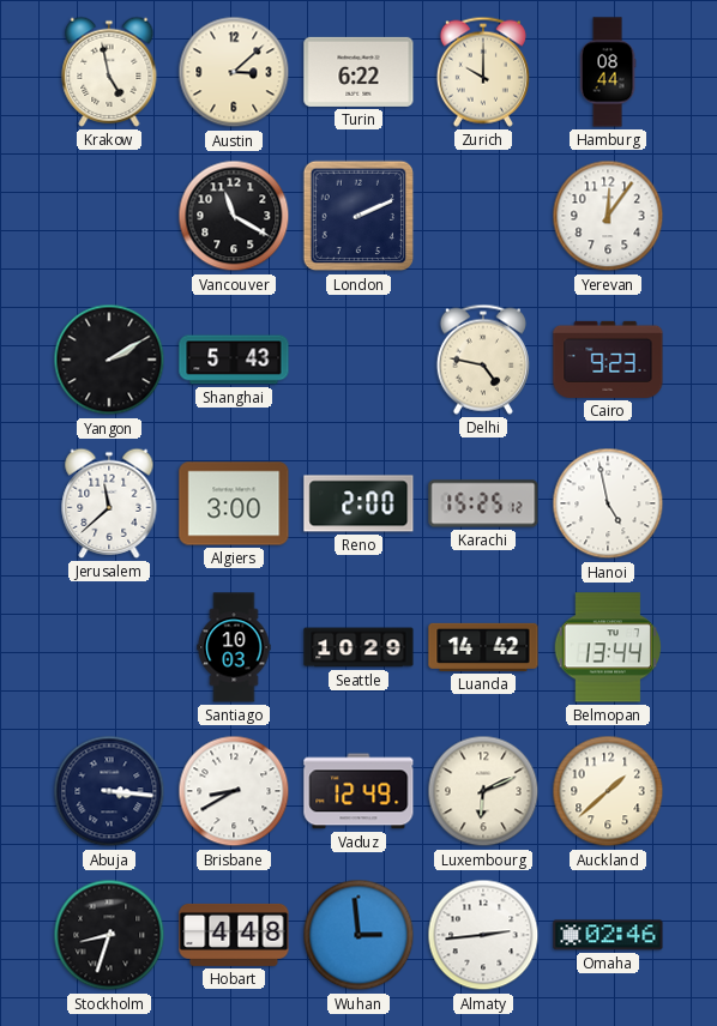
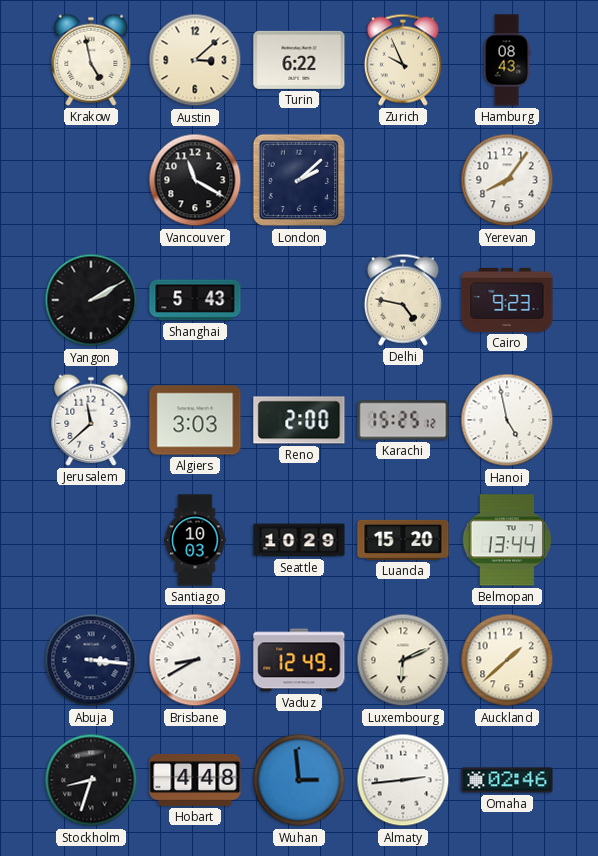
Zurich: 10:00 -> 9:56
Hamburg: 08:44 -> 08:43
London: 2:11 -> 2:08
Yerevan: 12:06 -> 8:06
Algiers: 3:00 -> 3:03
Luanda: 14:42 -> 15:20
